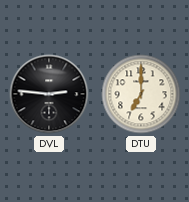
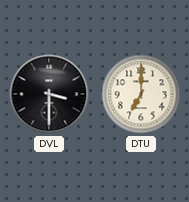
DVL: 2:46 -> 3:30
